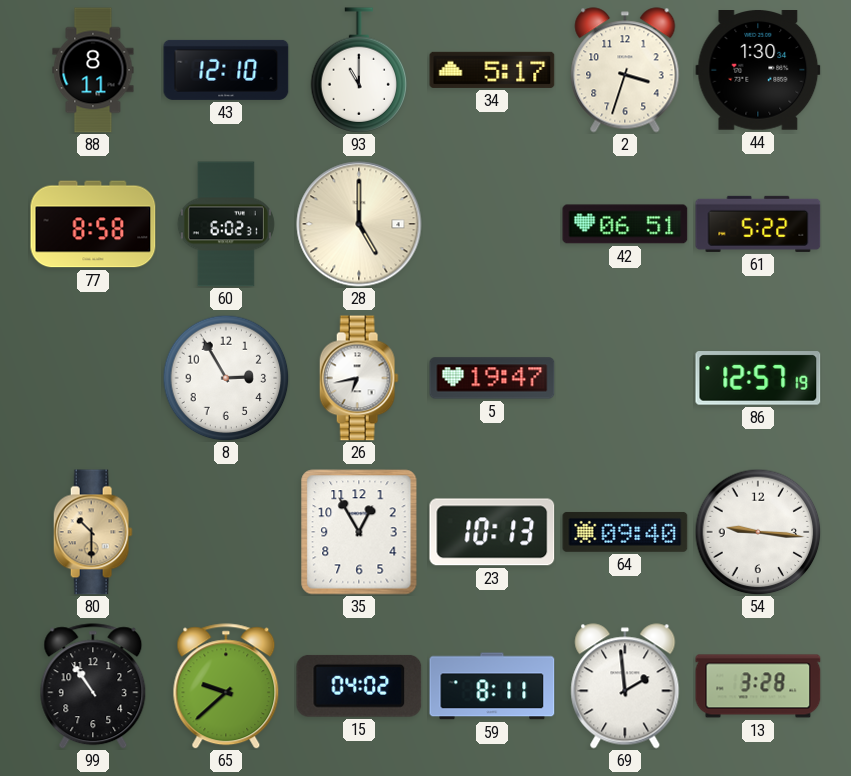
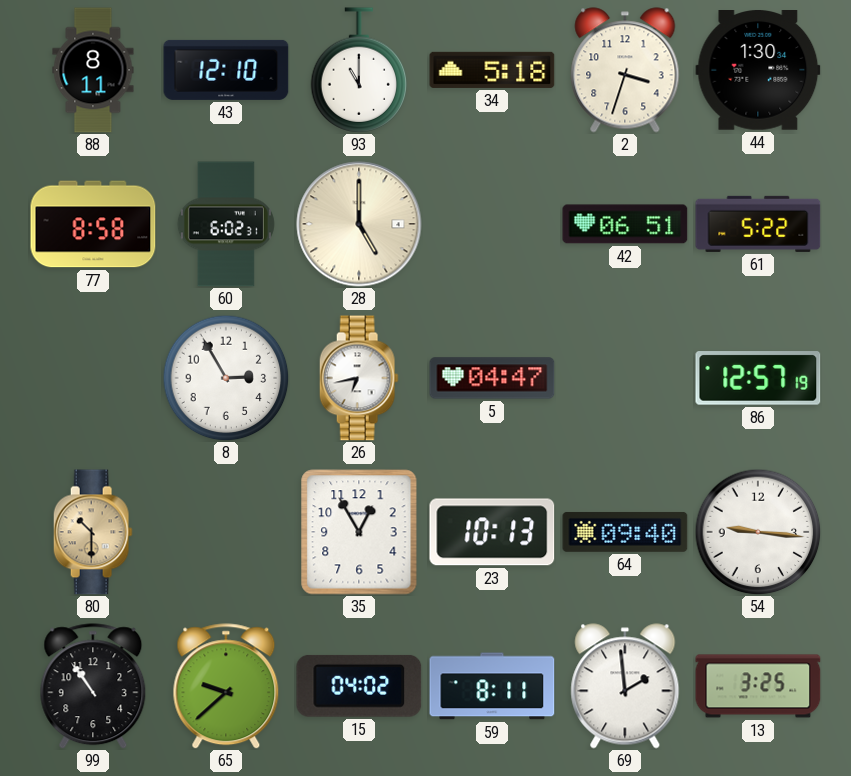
34: 5:17 -> 5:18
5: 19:47 -> 04:47
13: 3:28 -> 3:25
